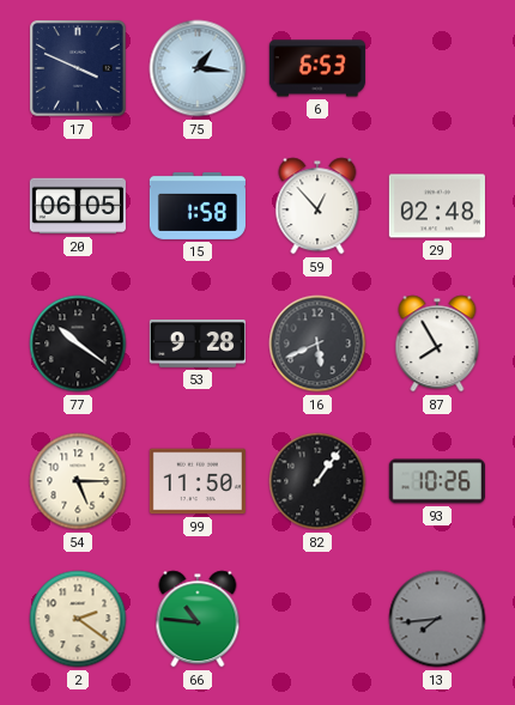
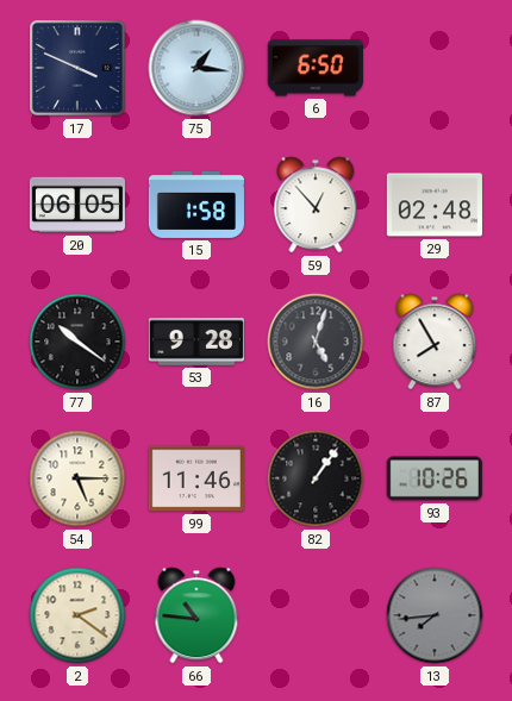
6: 6:53 -> 6:50
16: 5:41 -> 5:03
99: 11:50 -> 11:46
